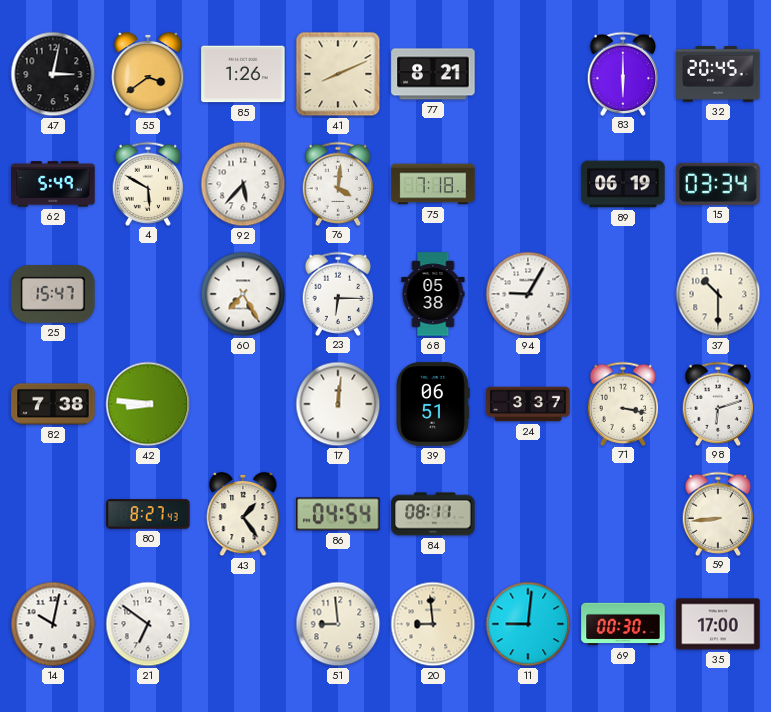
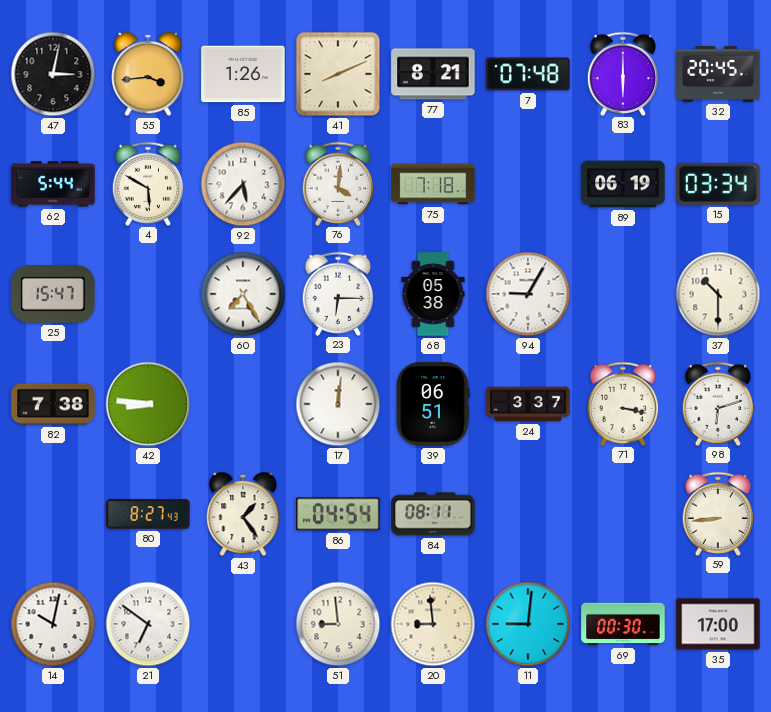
55: 3:39 -> 3:44
7: none -> 07:48
62: 5:49 -> 5:44
